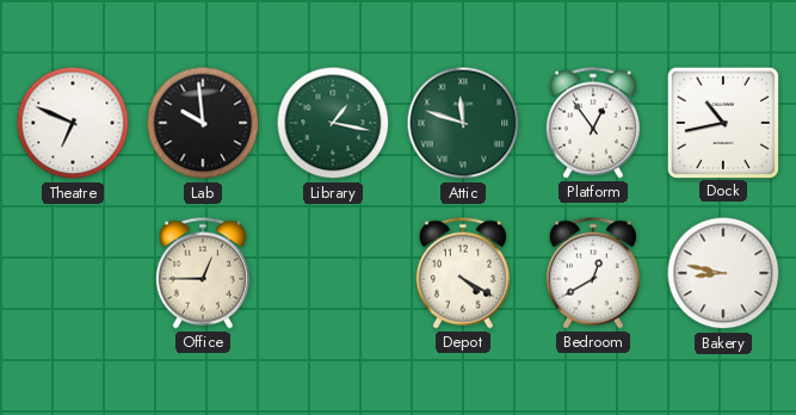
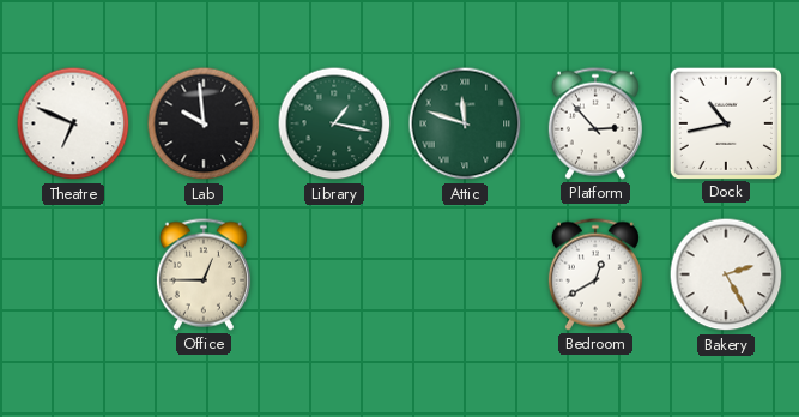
Platform: 12:54 -> 2:53
Depot: 4:20 -> none
Bakery: 8:47 -> 2:25
